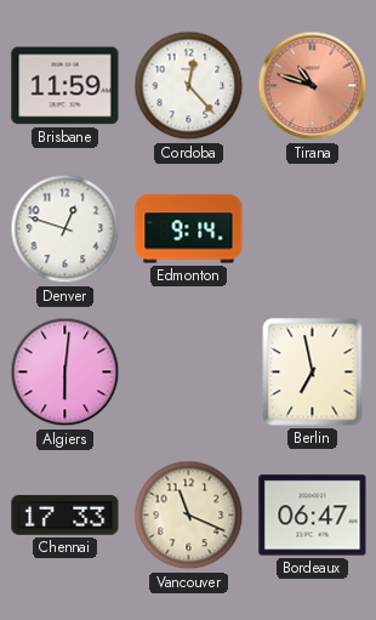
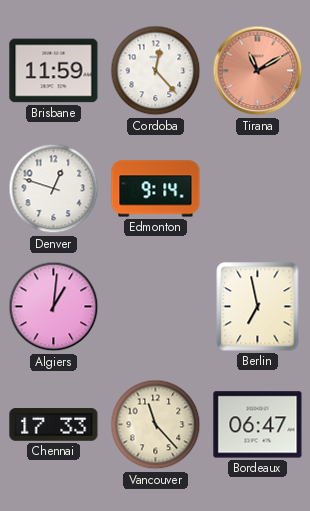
Tirana: 10:48 -> 11:10
Algiers: 6:01 -> 1:01
Vancouver: 11:19 -> 11:23
